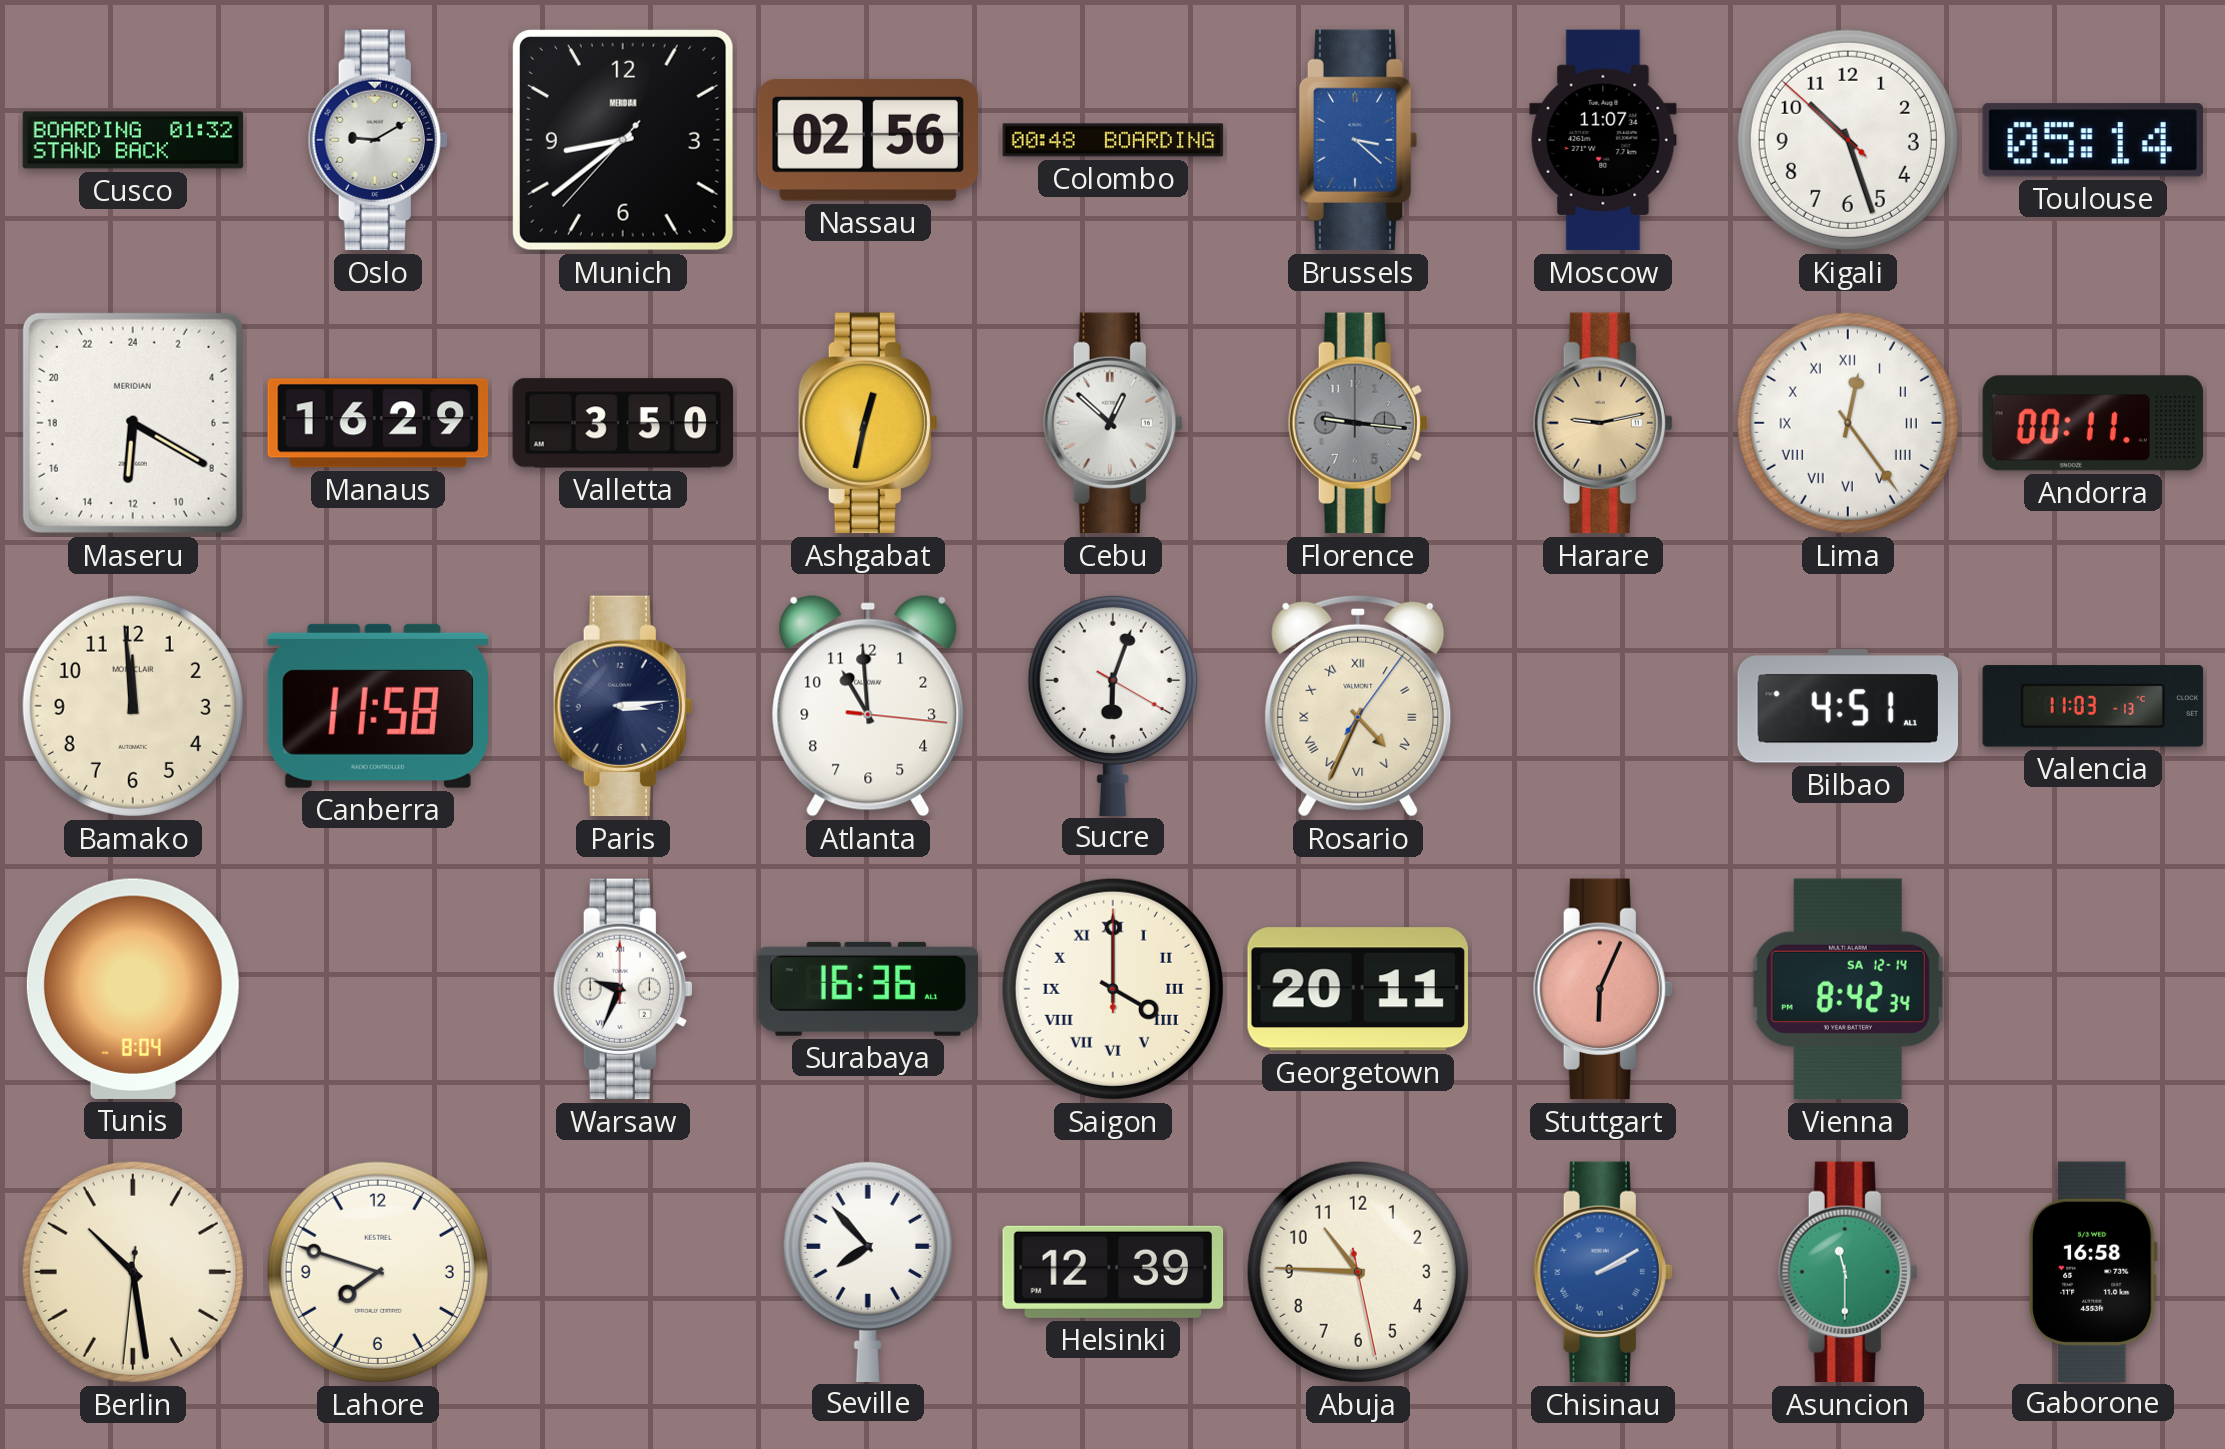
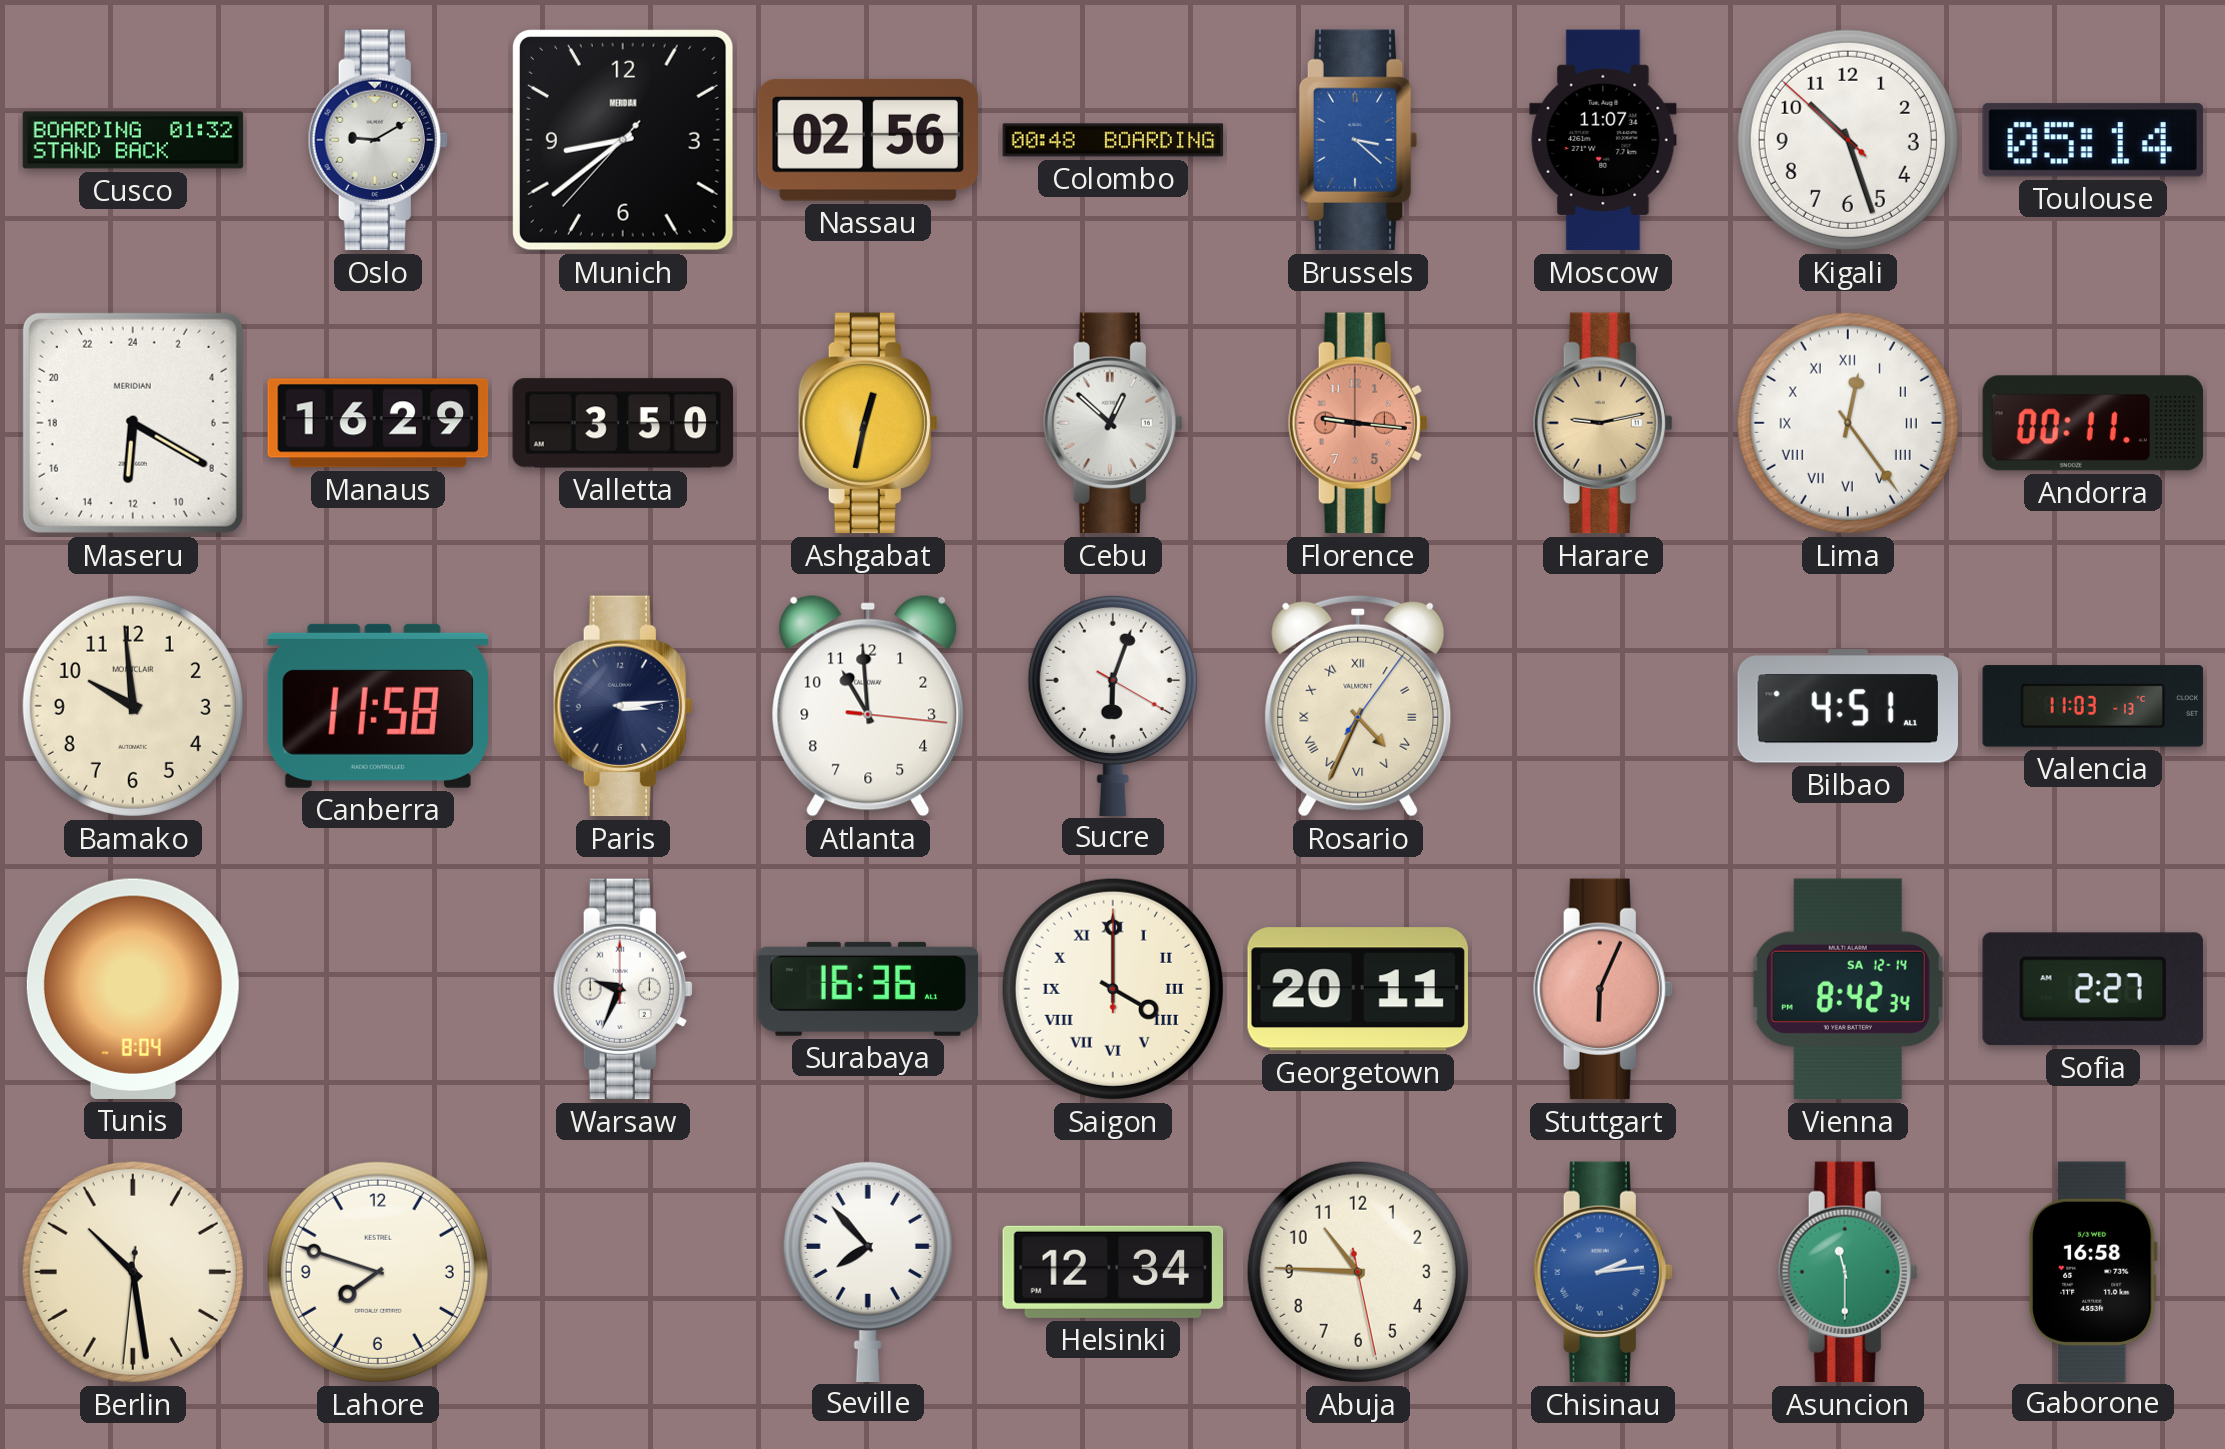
Florence dial: grey -> salmon
Bamako: 11:59 -> 9:59
Sofia: none -> 2:27
Helsinki: 12:39 -> 12:34
Chisinau: 2:10 -> 2:14
